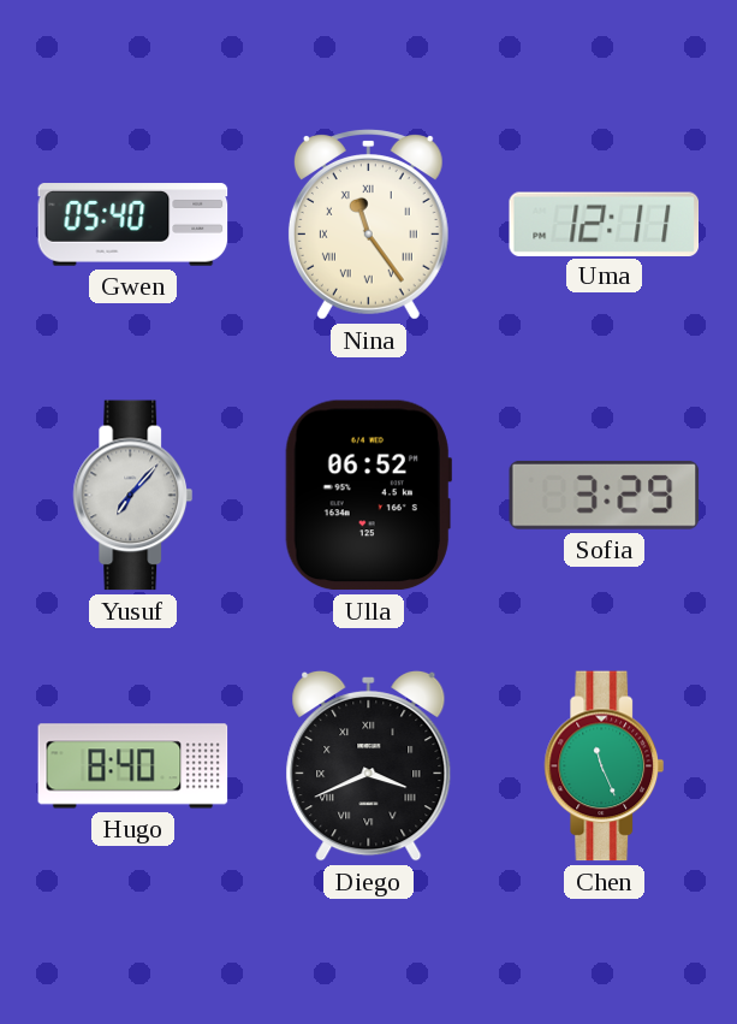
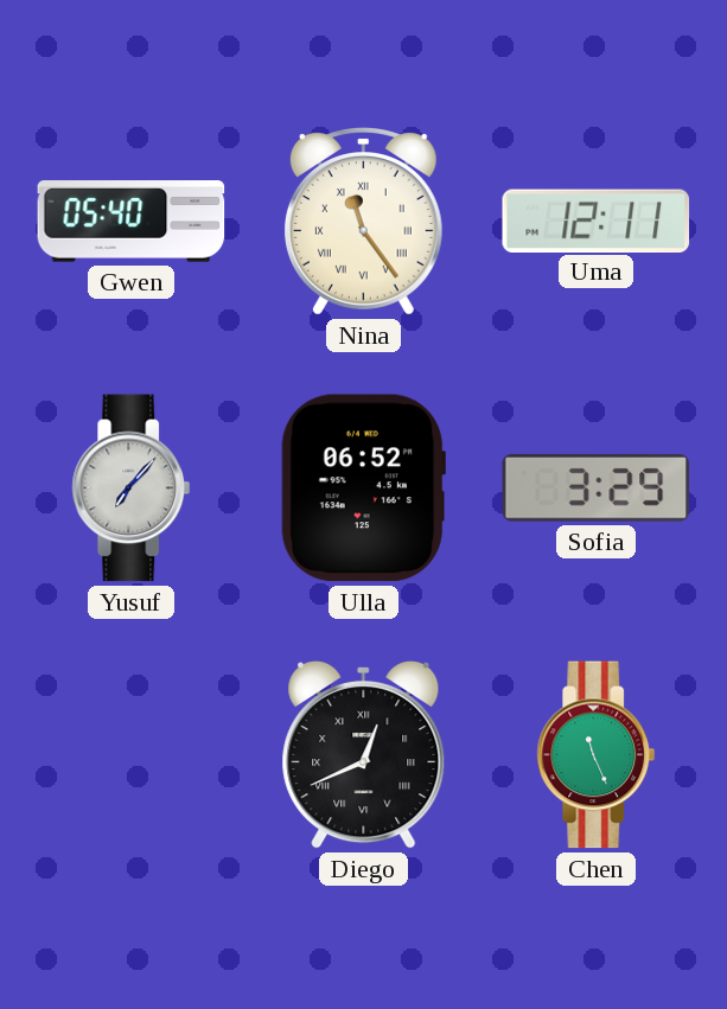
Hugo: 8:40 -> none
Diego: 3:41 -> 12:41
